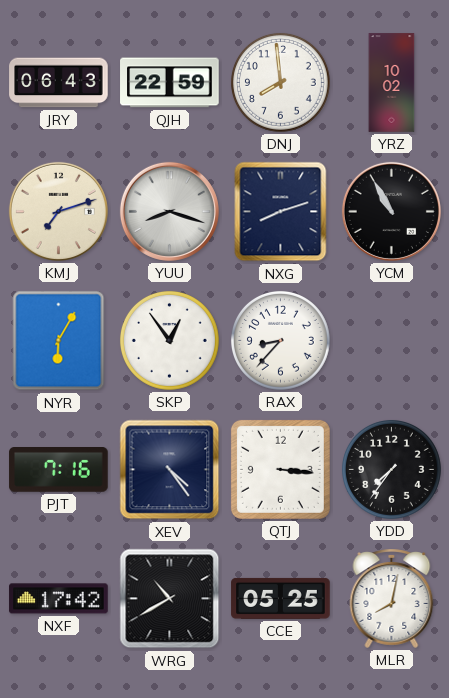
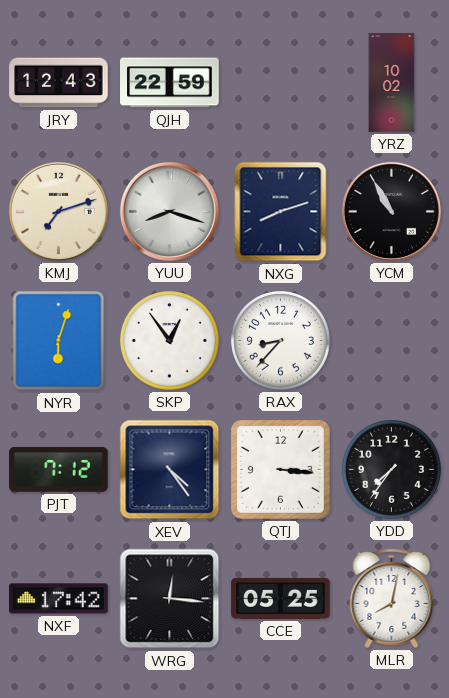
JRY: 06:43 -> 12:43
DNJ: 7:59 -> none
NYR: 6:05 -> 6:03
PJT: 7:16 -> 7:12
WRG: 10:40 -> 12:16
